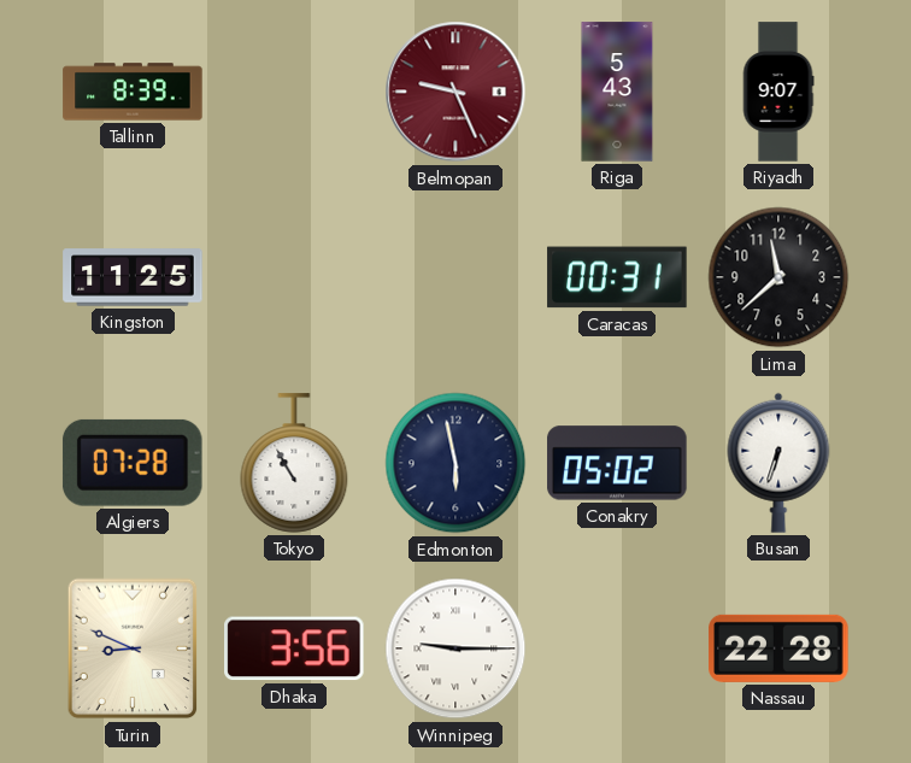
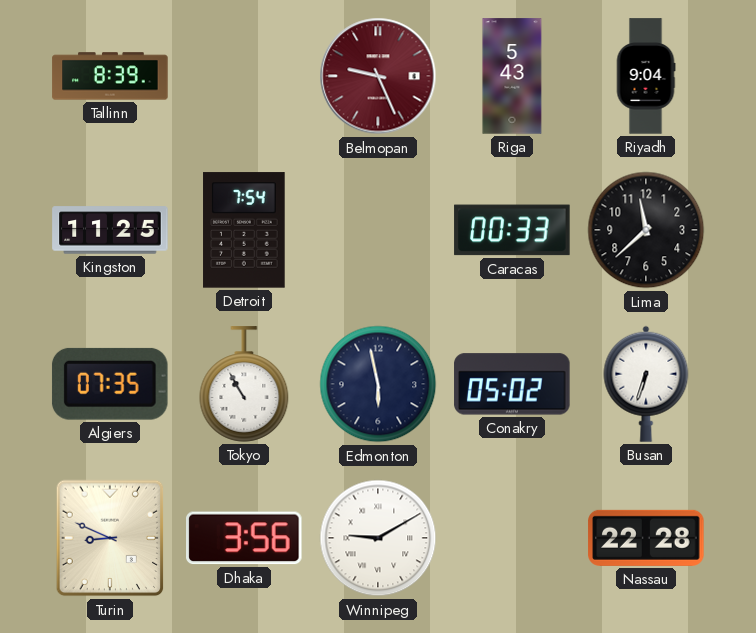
Riyadh: 9:07 -> 9:04
Detroit: none -> 7:54
Caracas: 00:31 -> 00:33
Algiers: 07:28 -> 07:35
Winnipeg: 9:15 -> 9:10
